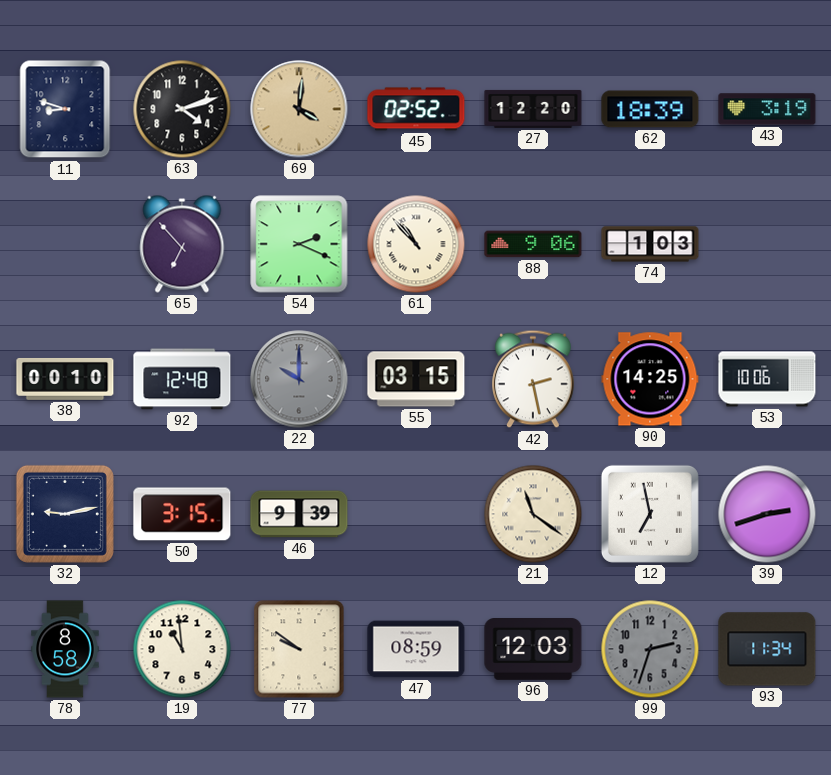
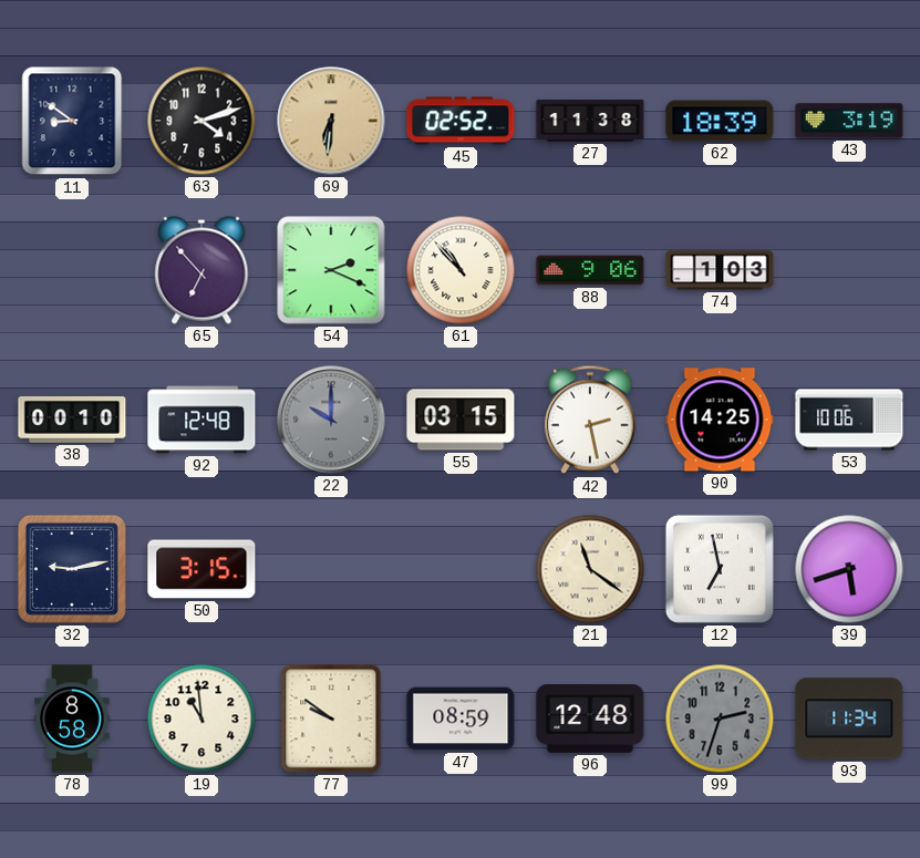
11: 8:48 -> 8:51
69: 4:01 -> 6:31
27: 12:20 -> 11:38
46: 9:39 -> none
39: 2:42 -> 5:42
96: 12:03 -> 12:48
